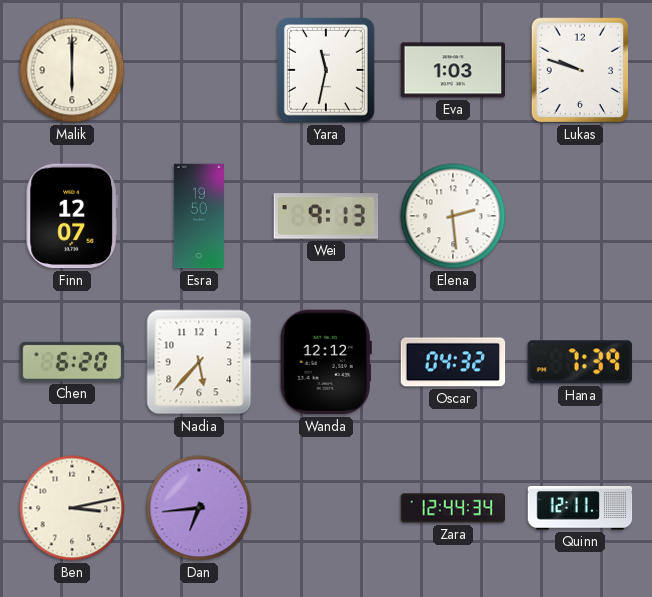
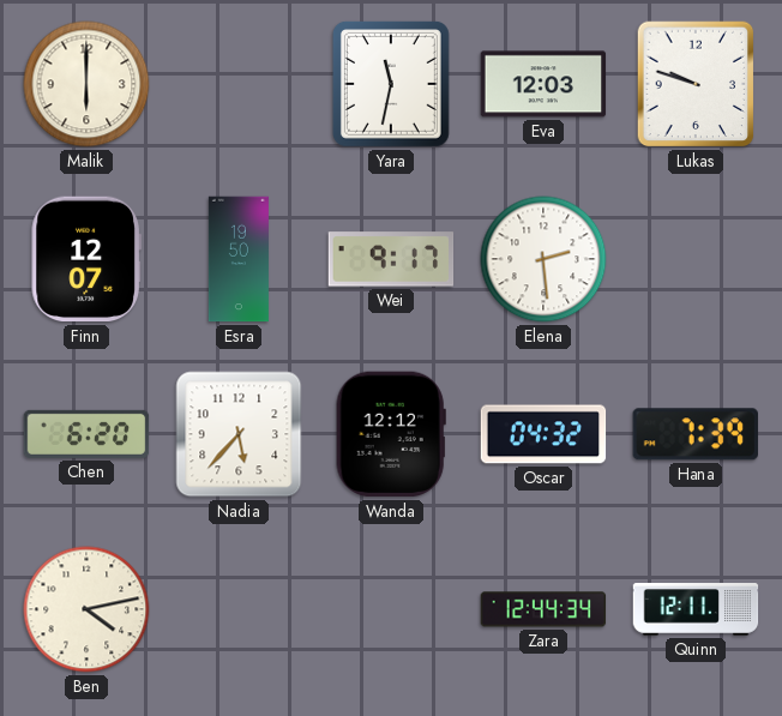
Eva: 1:03 -> 12:03
Wei: 9:13 -> 9:17
Ben: 3:13 -> 4:13
Dan: 6:44 -> none
